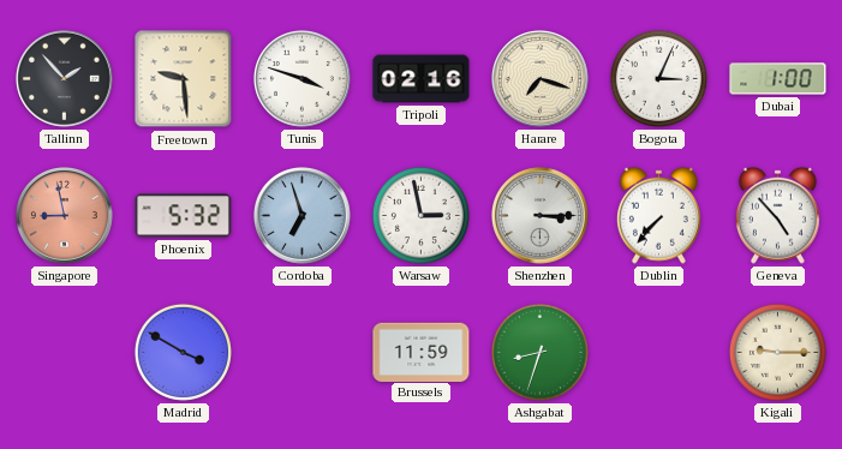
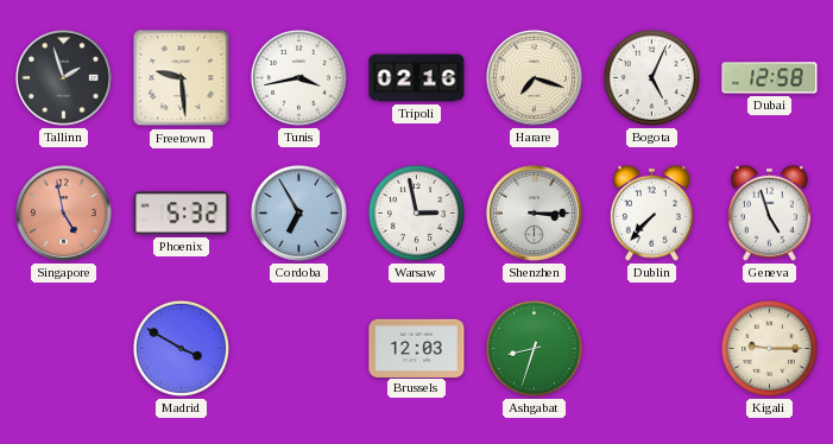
Tallinn: 1:53 -> 1:57
Tunis: 3:48 -> 3:43
Bogota: 3:04 -> 5:04
Dubai: 1:00 -> 12:58
Singapore: 8:58 -> 4:58
Cordoba: 6:57 -> 6:55
Geneva: 4:53 -> 4:57
Brussels: 11:59 -> 12:03
